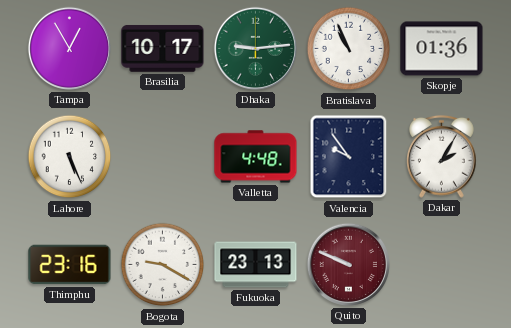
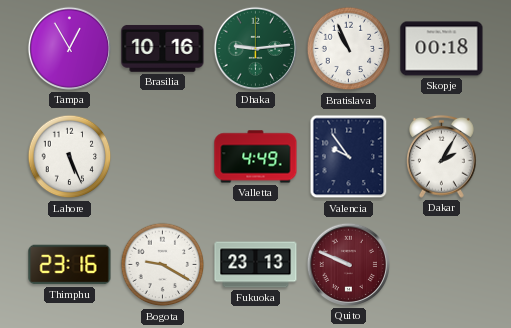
Brasilia: 10:17 -> 10:16
Skopje: 01:36 -> 00:18
Valletta: 4:48 -> 4:49
